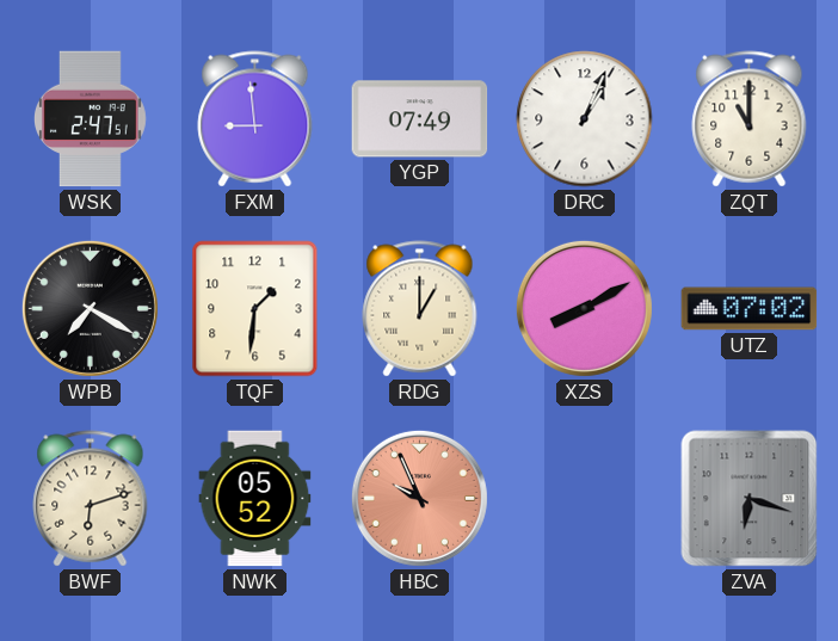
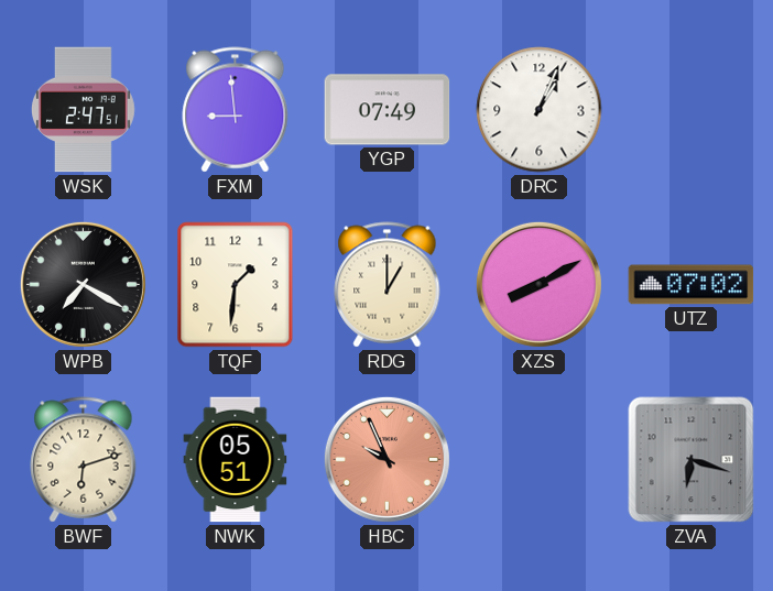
ZQT: 11:00 -> none
NWK: 05:52 -> 05:51
